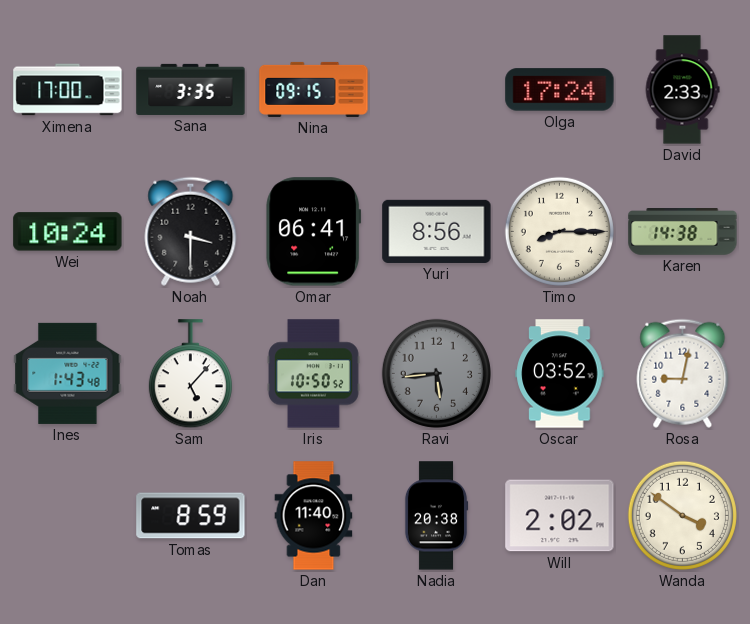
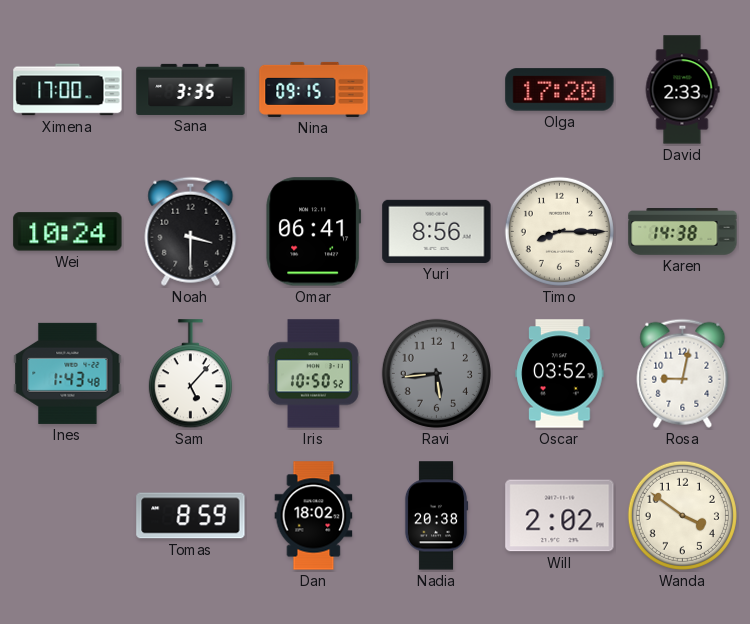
Olga: 17:24 -> 17:20
Dan: 11:40 -> 18:02
